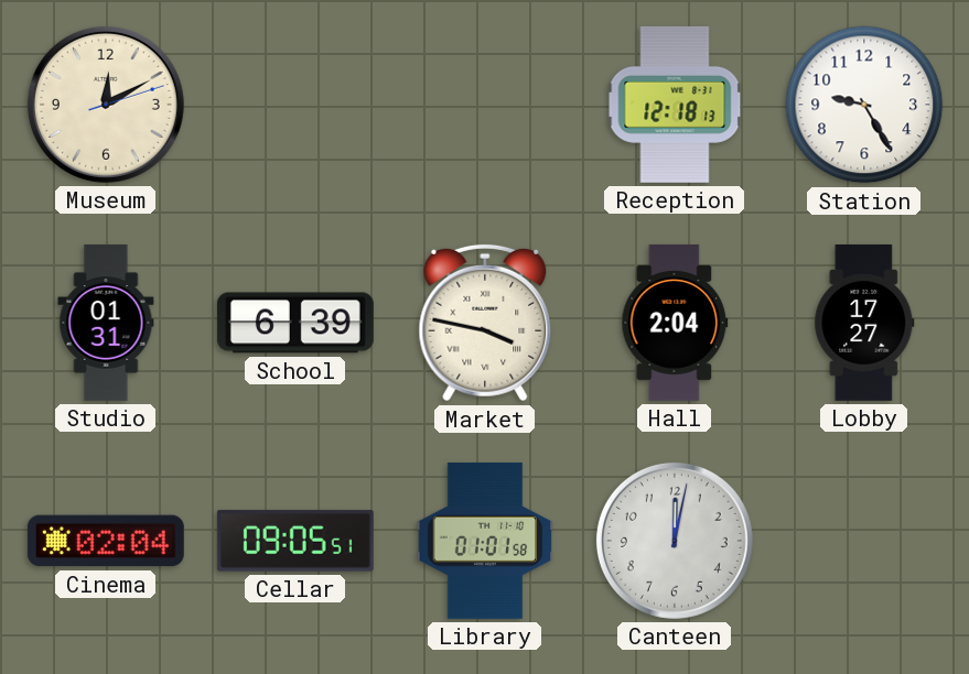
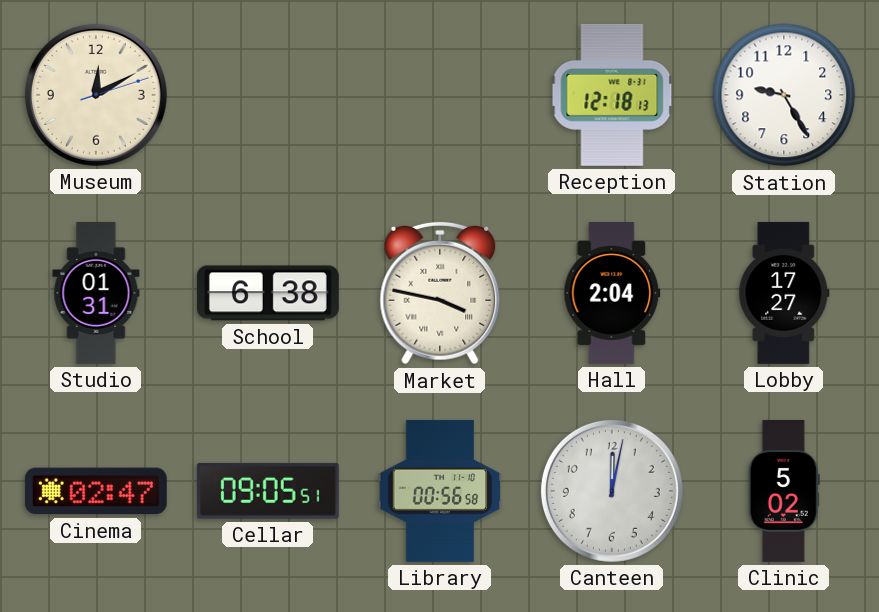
School: 6:39 -> 6:38
Cinema: 02:04 -> 02:47
Library: 01:01 -> 00:56
Clinic: none -> 5:02
